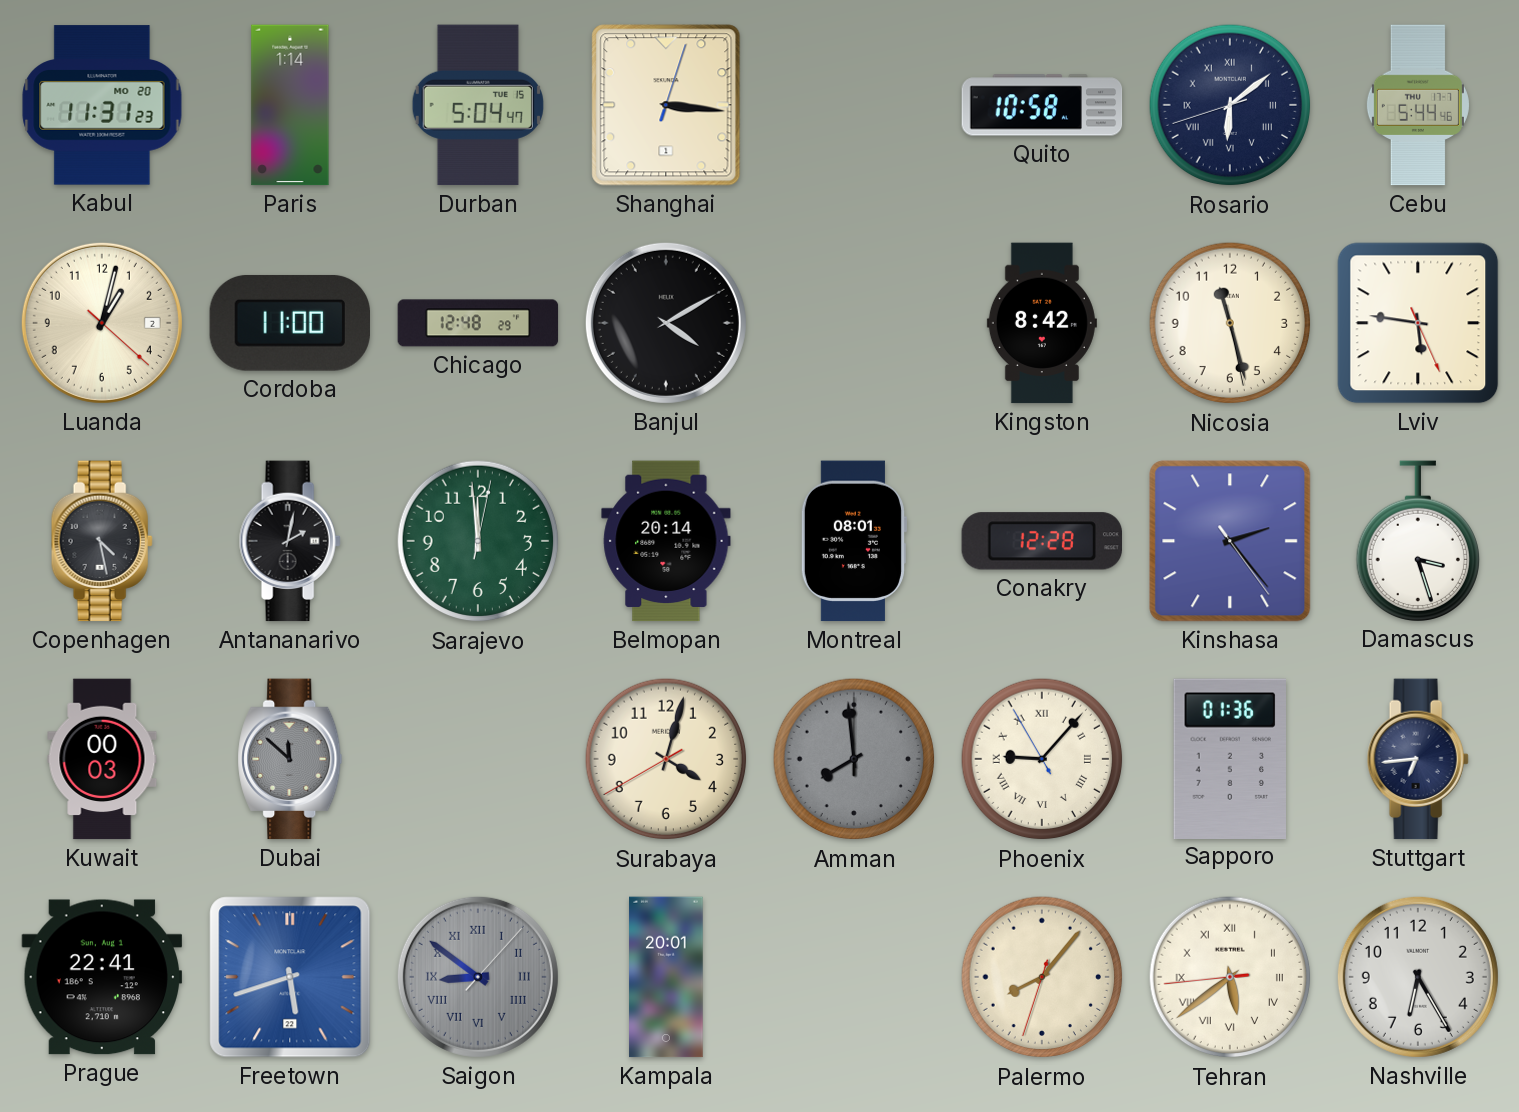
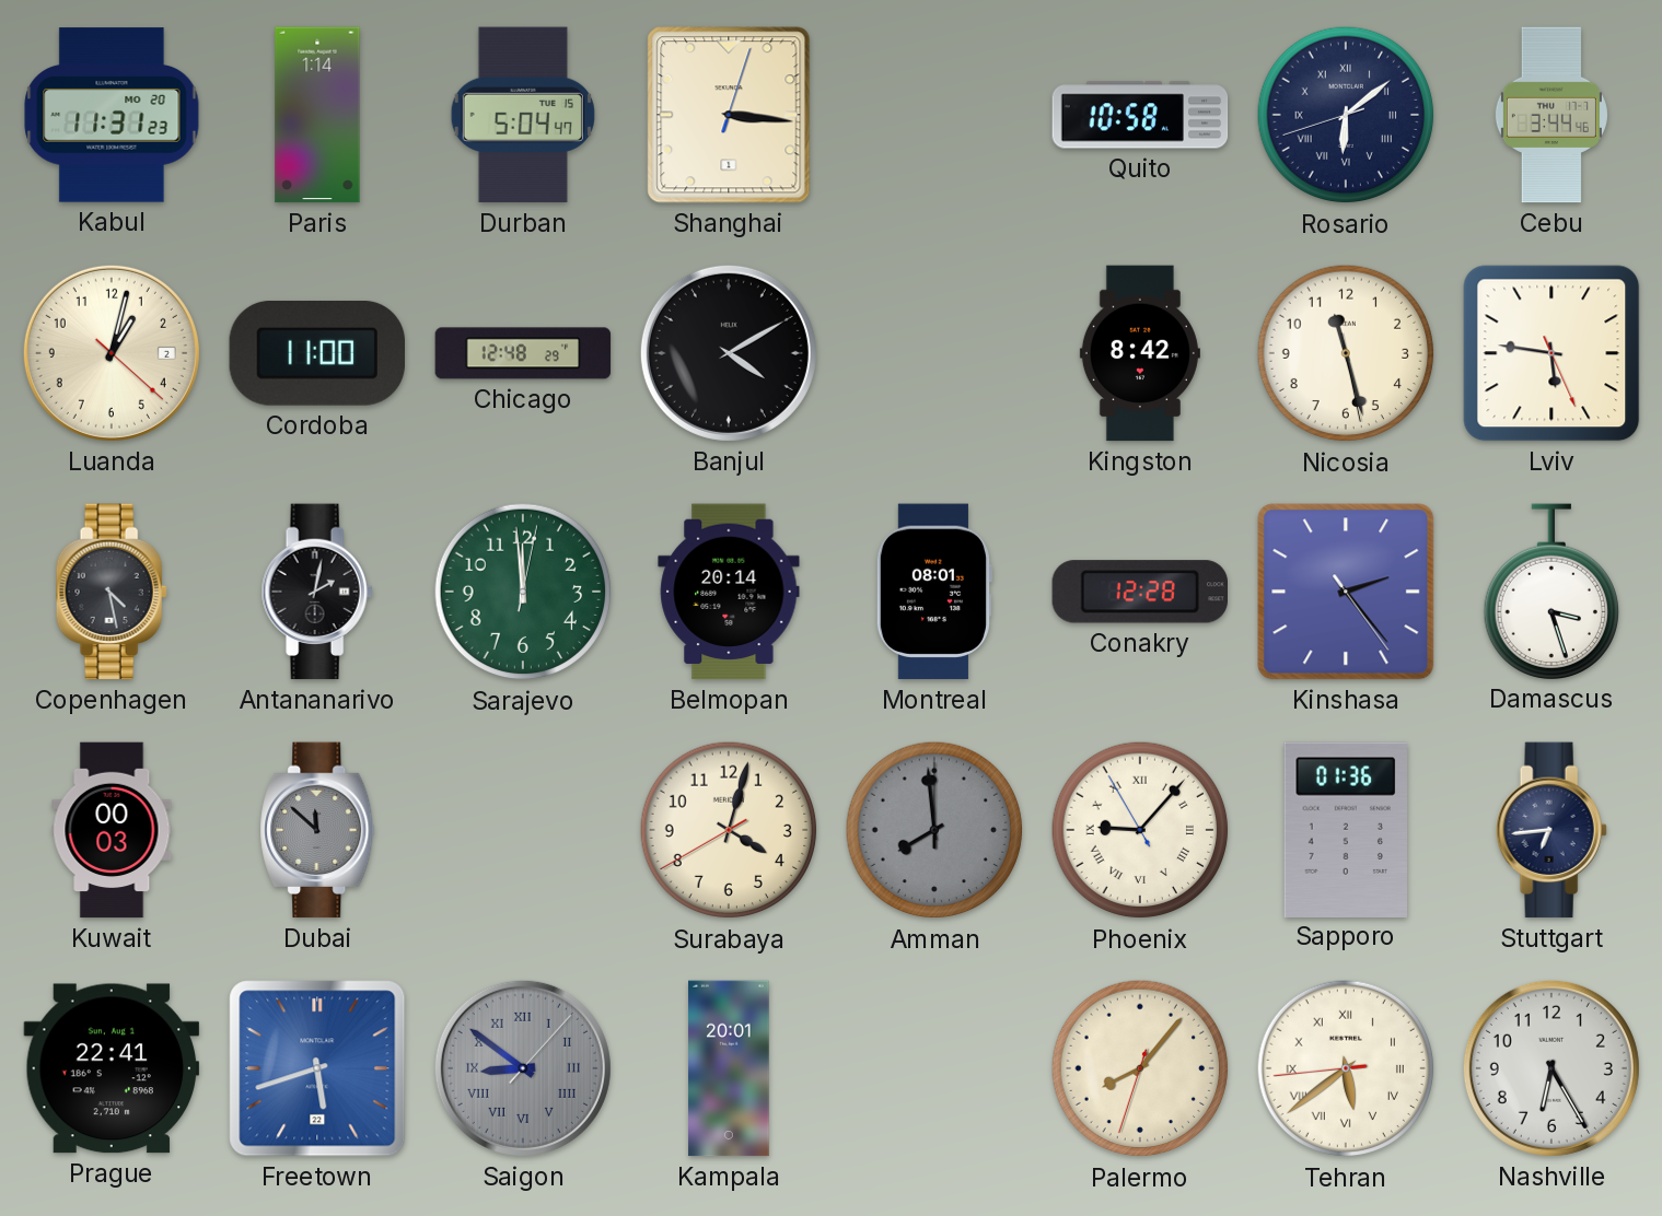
Cebu: 5:44 -> 3:44
